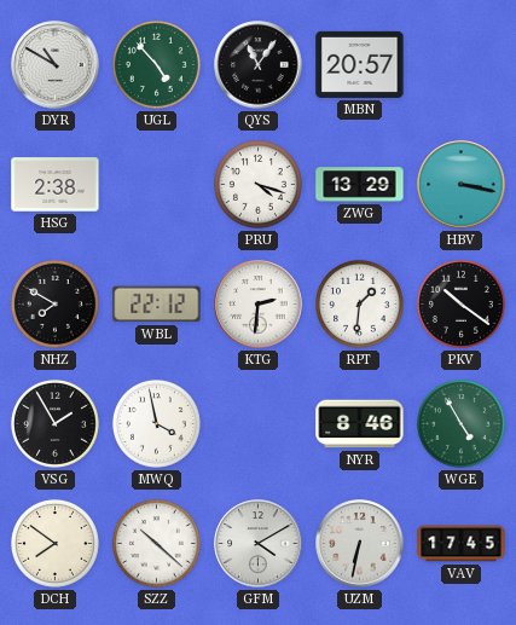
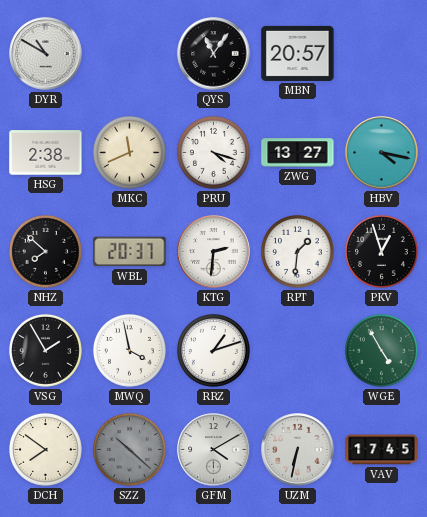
UGL: 4:53 -> none
MKC: none -> 11:41
ZWG: 13:29 -> 13:27
HBV: 3:17 -> 4:17
NHZ: 7:50 -> 7:52
WBL: 22:12 -> 20:37
PKV: 10:21 -> 12:57
RRZ: none -> 1:12
NYR: 8:46 -> none
SZZ dial: white -> grey
